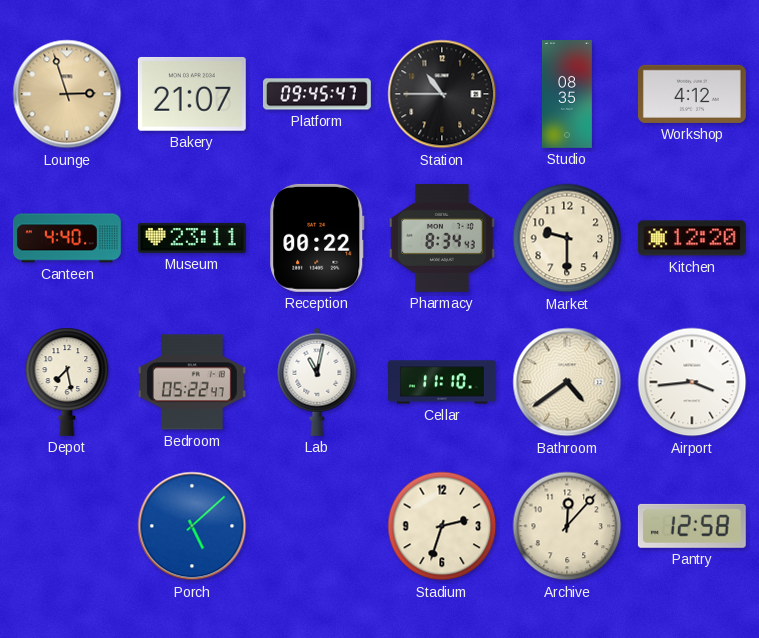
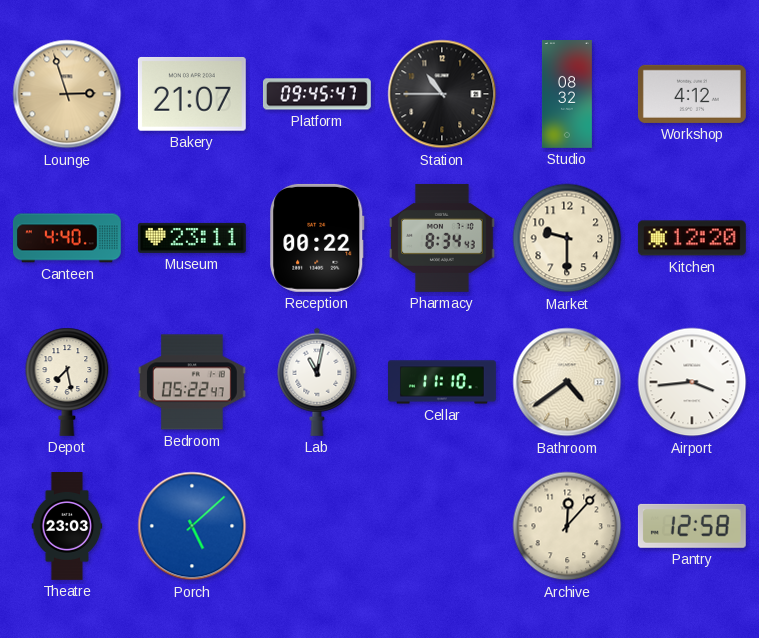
Studio: 08:35 -> 08:32
Theatre: none -> 23:03
Stadium: 2:33 -> none
